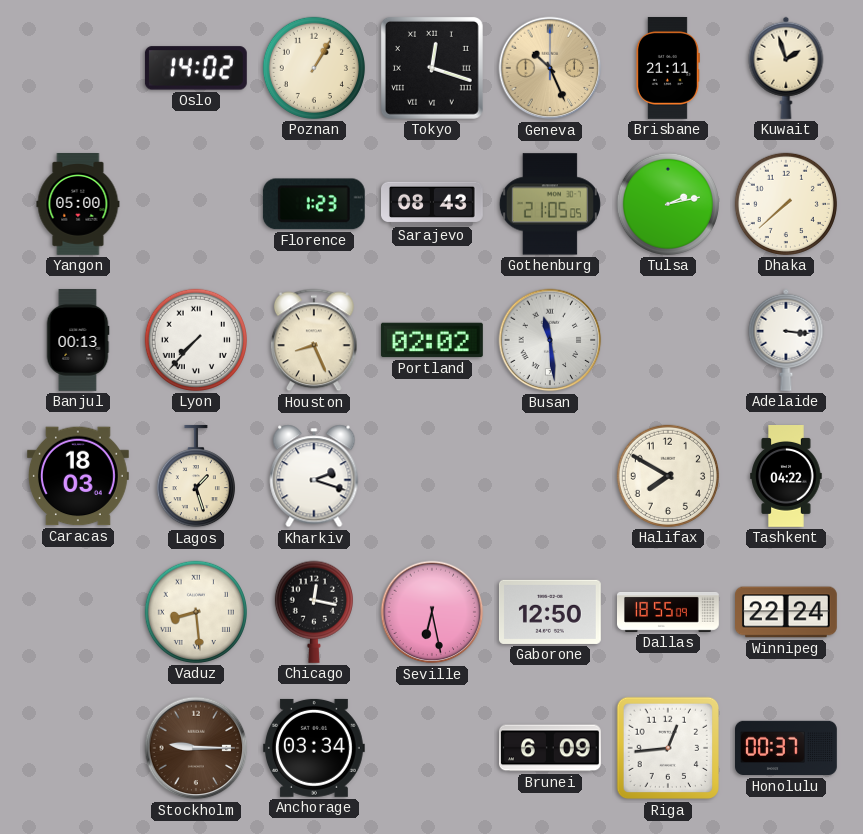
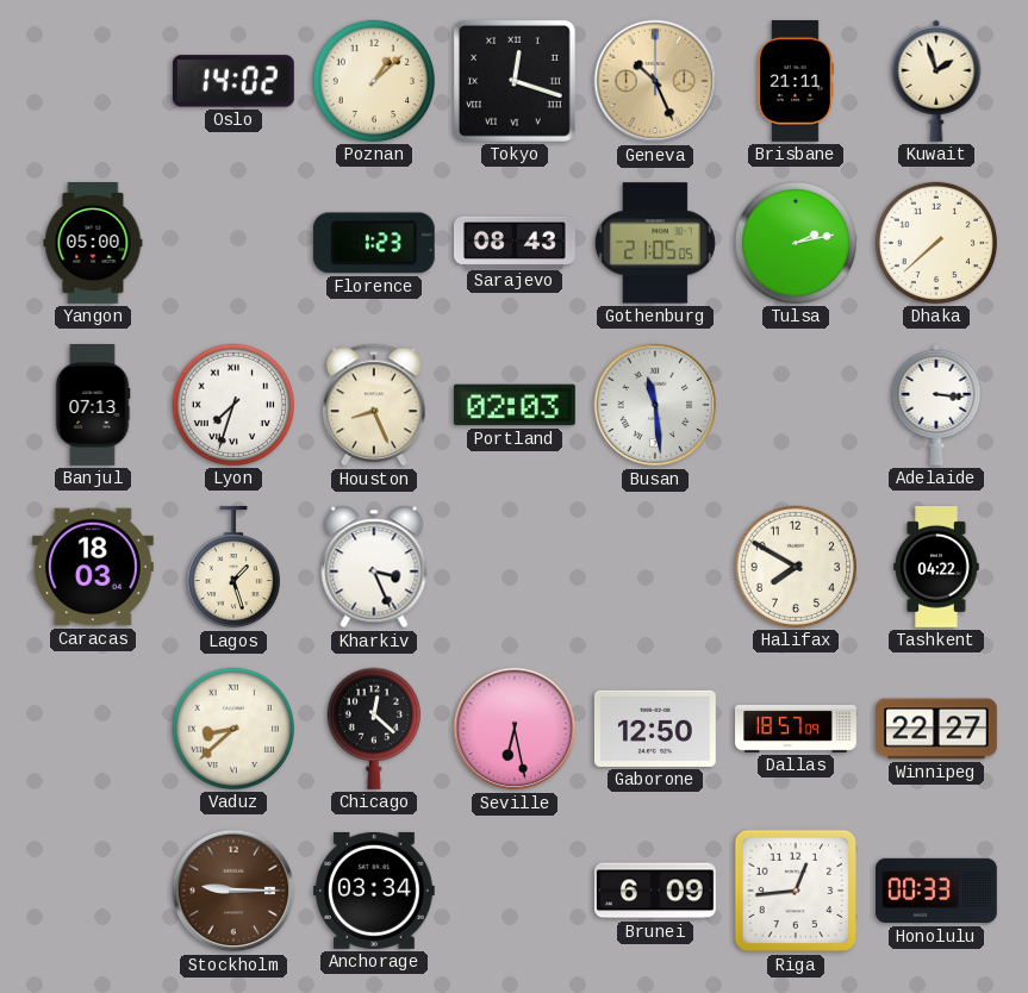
Poznan: 1:05 -> 1:08
Banjul: 00:13 -> 07:13
Lyon: 7:37 -> 7:33
Portland: 02:02 -> 02:03
Kharkiv: 2:18 -> 3:26
Vaduz: 8:29 -> 8:38
Chicago: 12:17 -> 12:22
Dallas: 18:55 -> 18:57
Winnipeg: 22:24 -> 22:27
Honolulu: 00:37 -> 00:33
